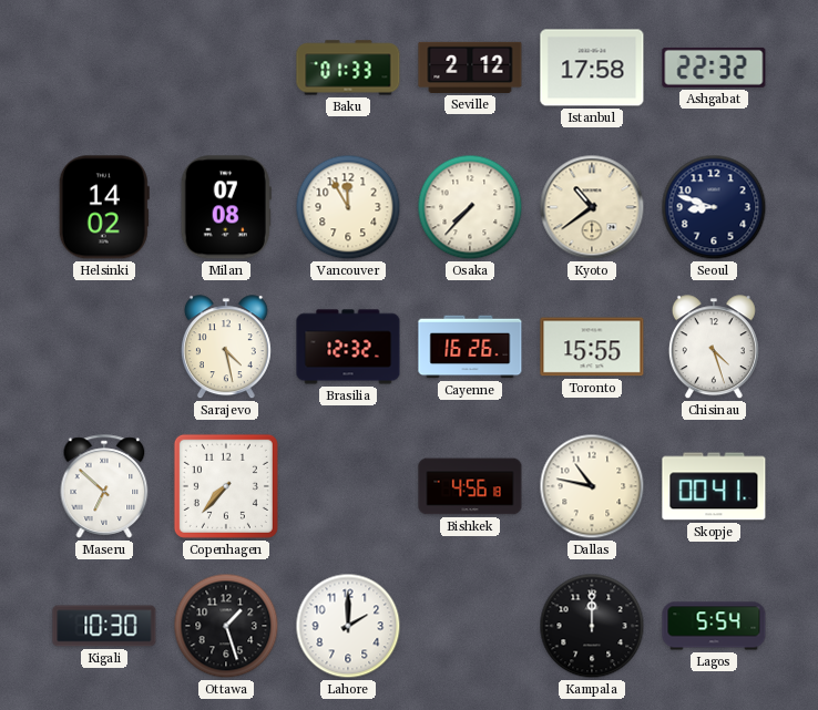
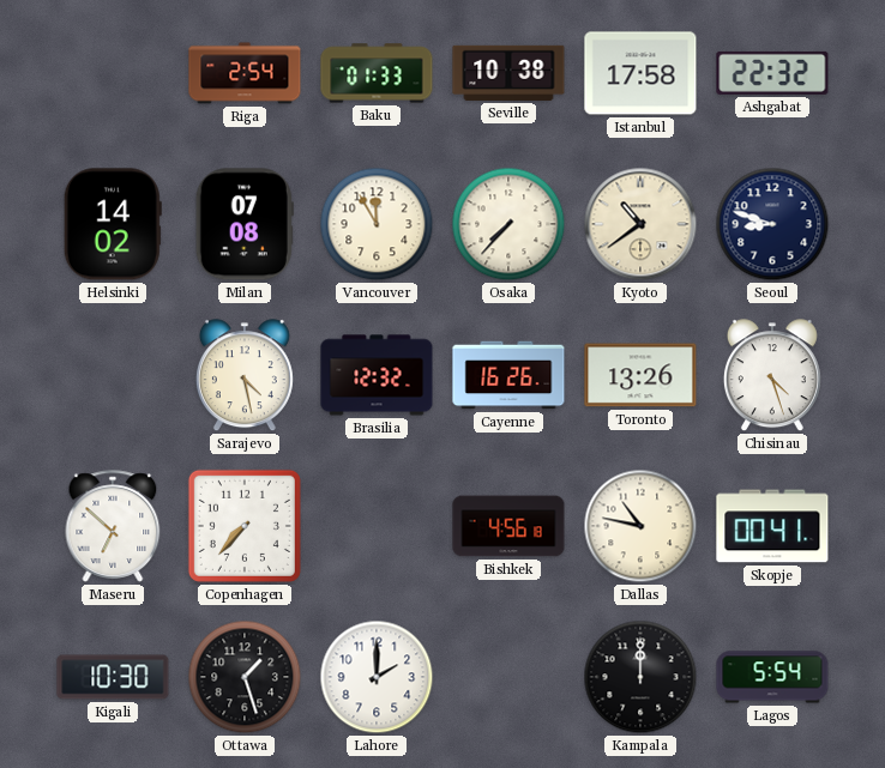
Riga: none -> 2:54
Seville: 2:12 -> 10:38
Toronto: 15:55 -> 13:26
